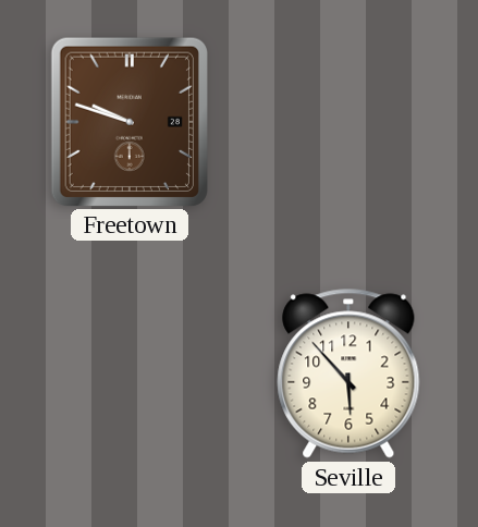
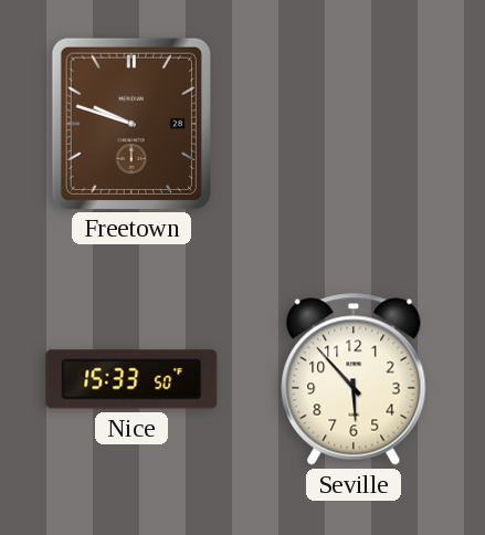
Nice: none -> 15:33
